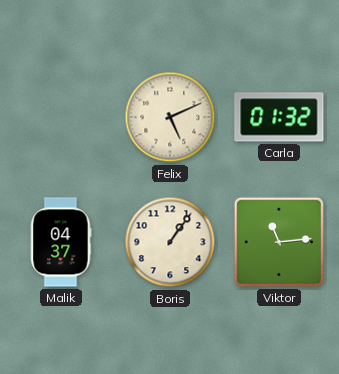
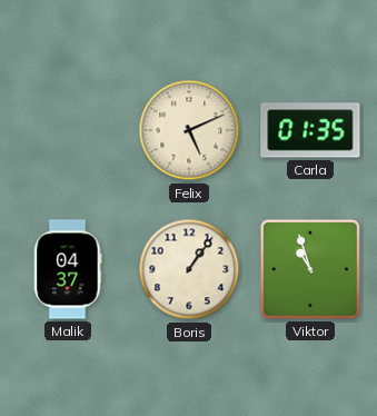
Carla: 01:32 -> 01:35
Viktor: 11:14 -> 10:57
